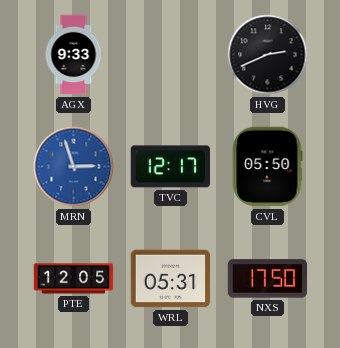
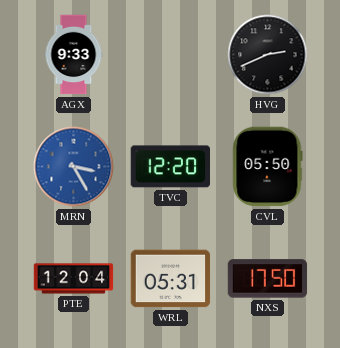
MRN: 2:57 -> 3:25
TVC: 12:17 -> 12:20
PTE: 12:05 -> 12:04
